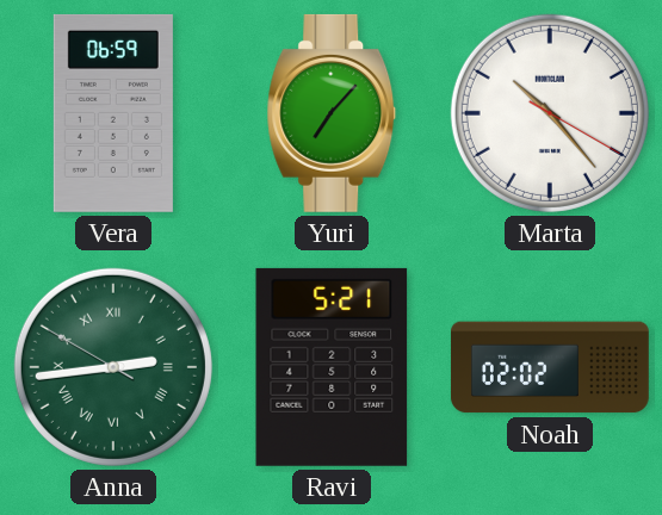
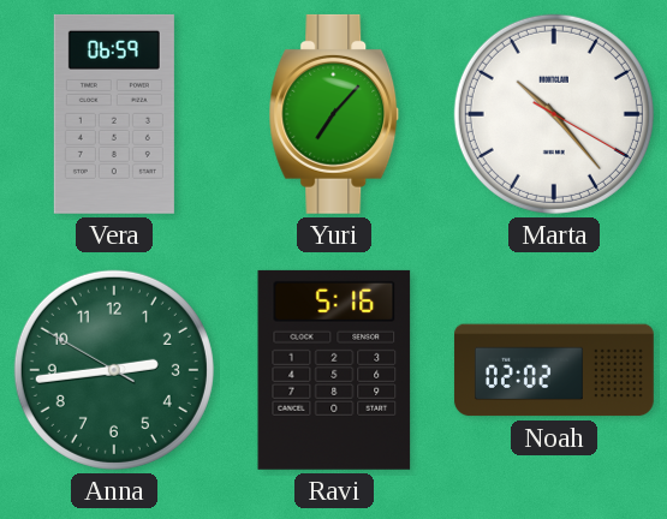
Anna numerals: Roman -> Arabic
Ravi: 5:21 -> 5:16
